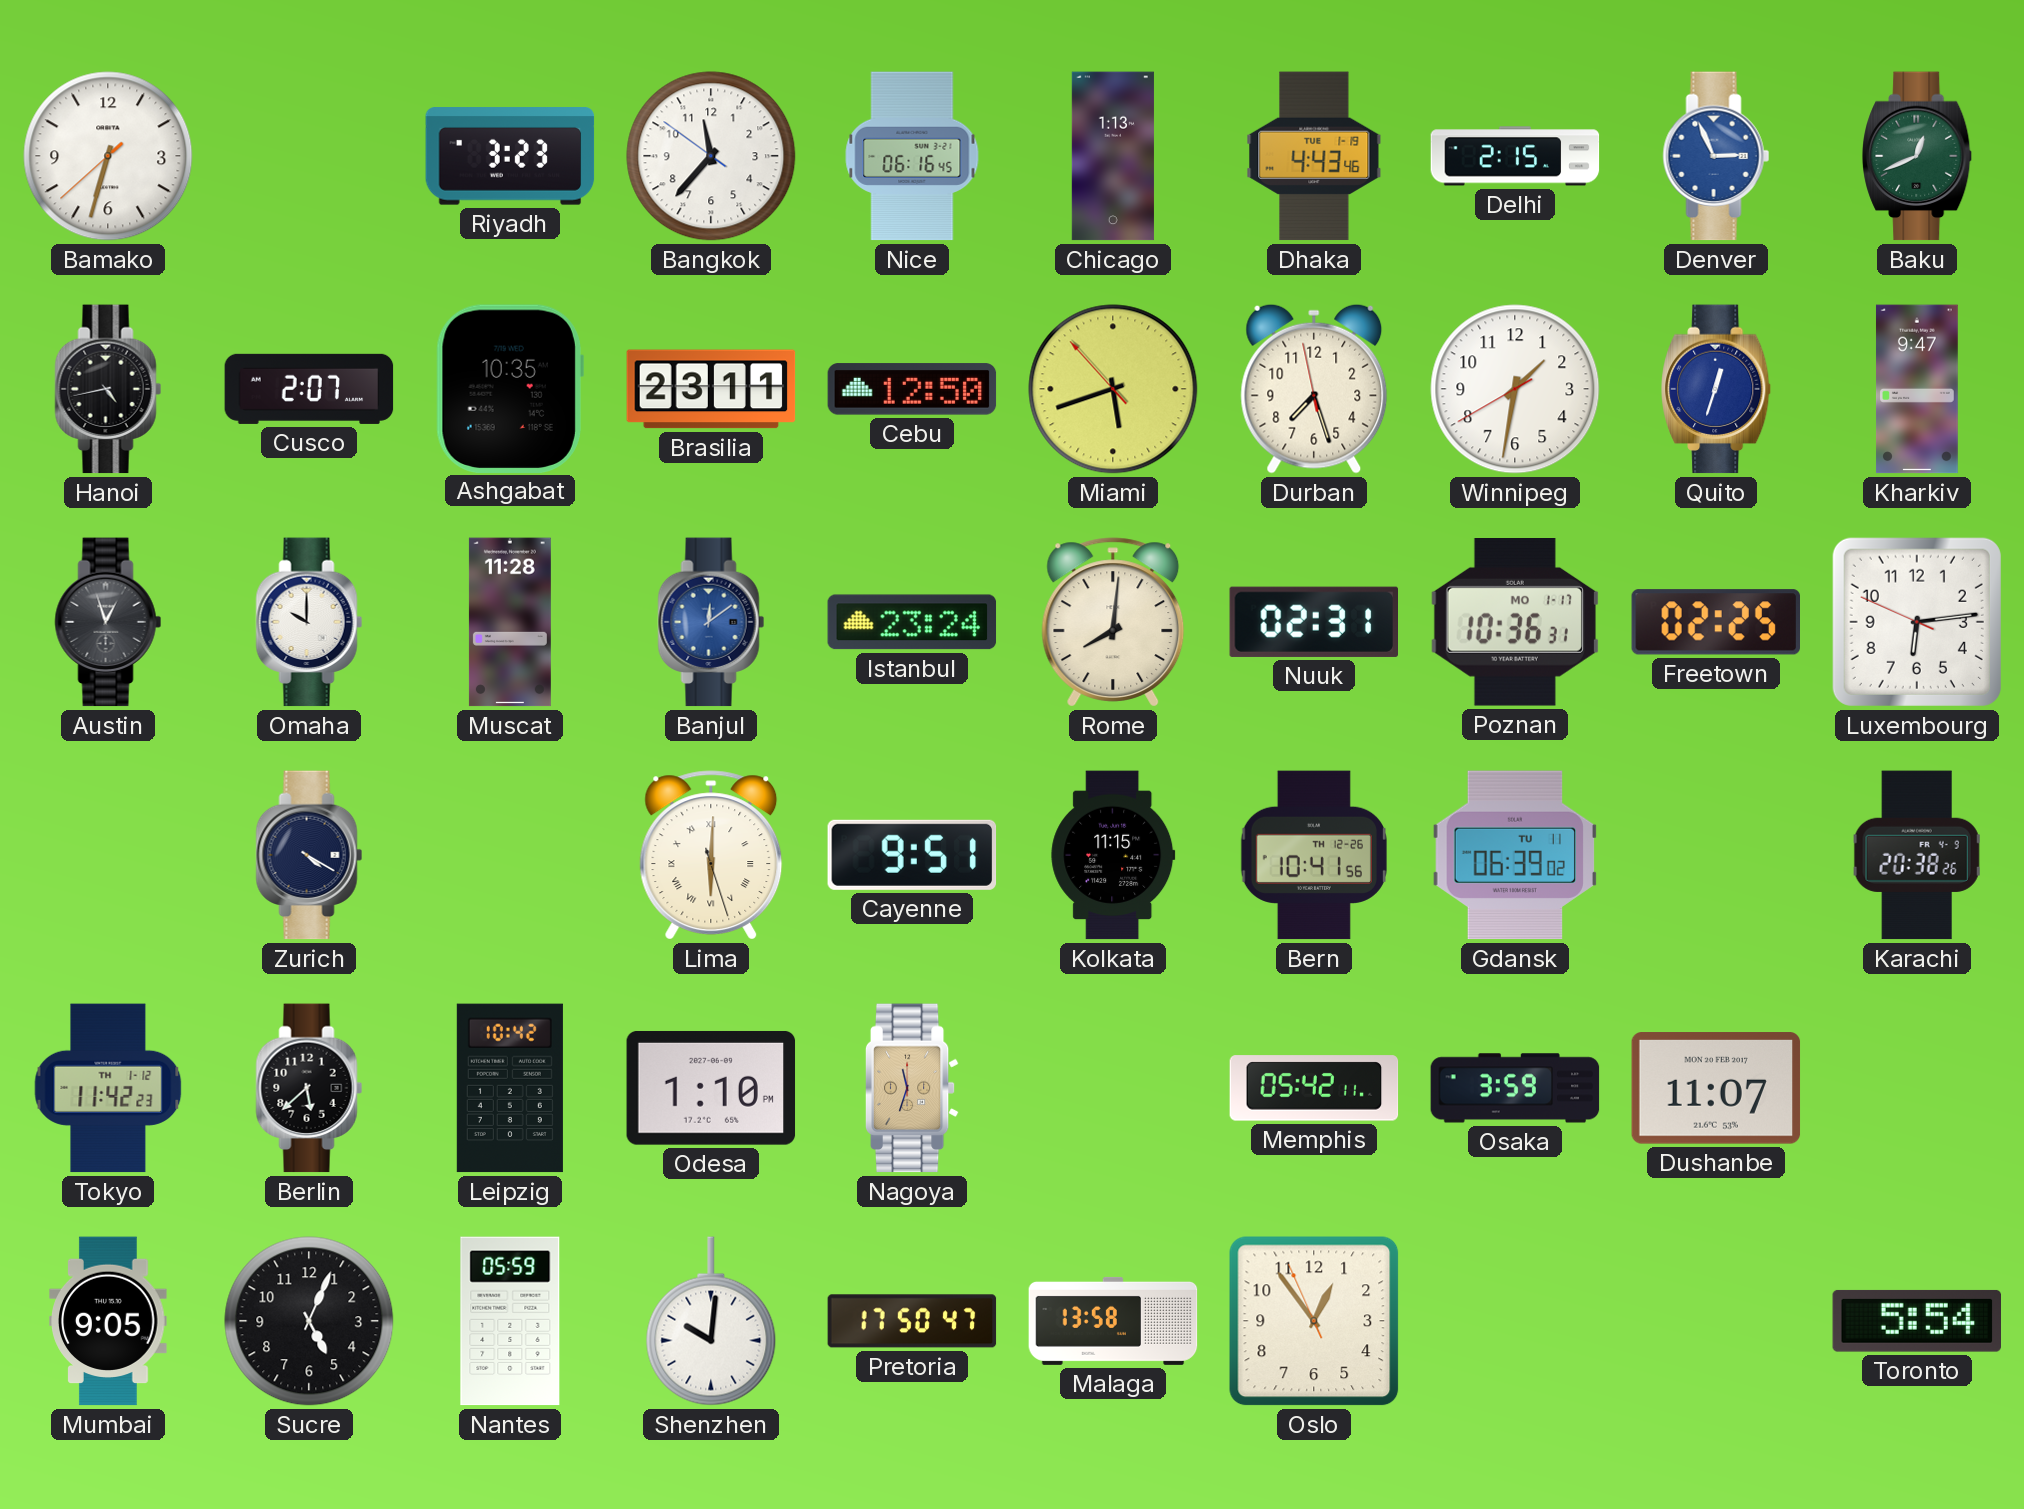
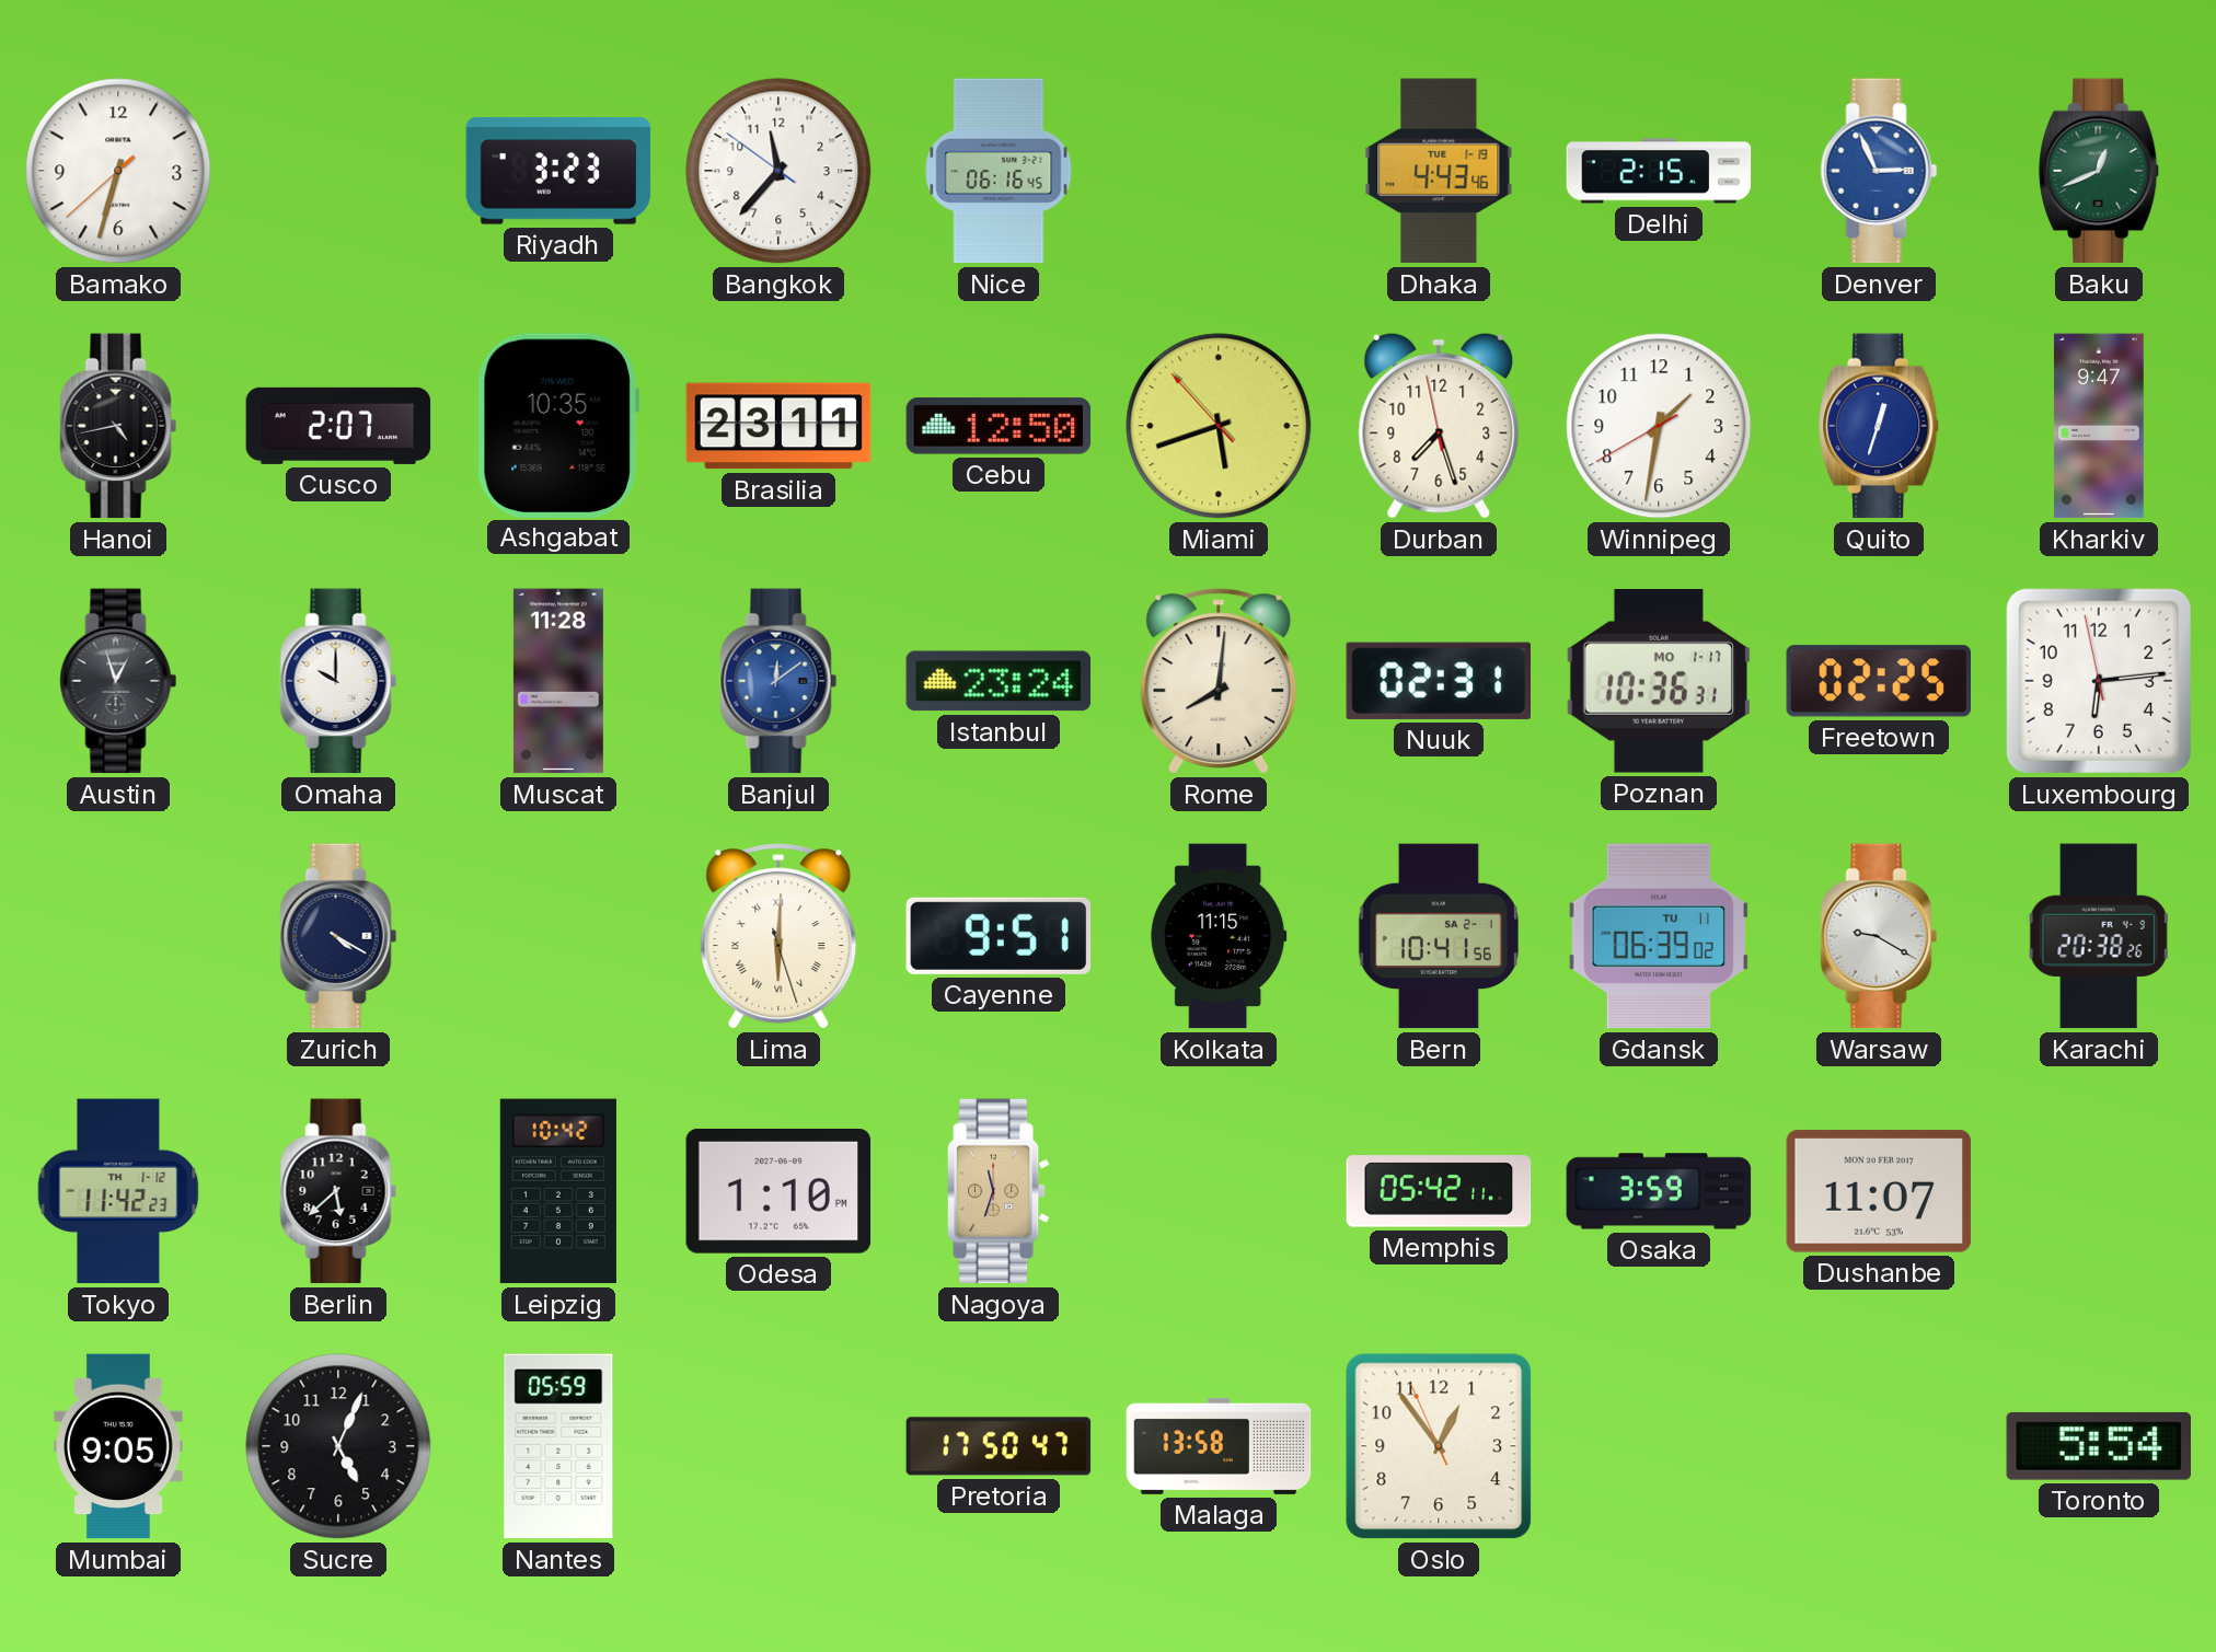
Chicago: 1:13 -> none
Luxembourg: 6:13:49 -> 6:13:58
Bern date: TH 12-26 -> SA 2-1
Warsaw: none -> 9:20
Shenzhen: 10:01 -> none
